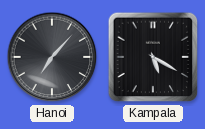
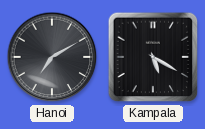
Hanoi: 7:07 -> 7:10
